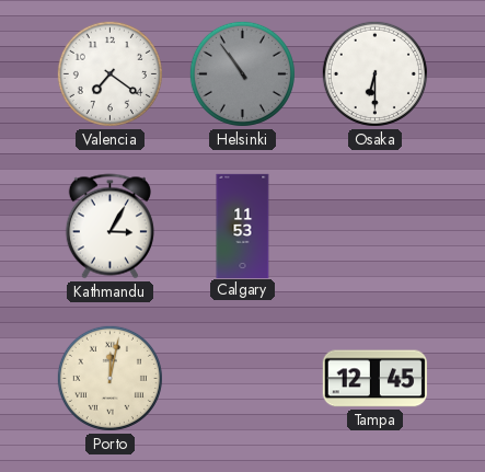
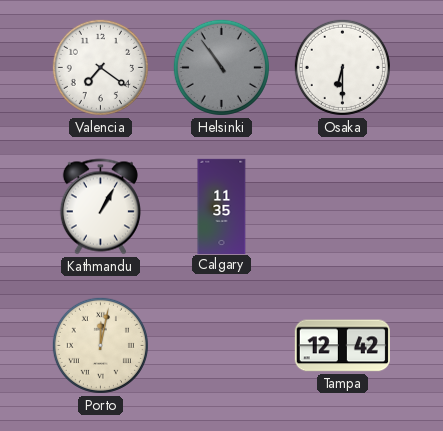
Kathmandu: 3:05 -> 1:05
Calgary: 11:53 -> 11:35
Tampa: 12:45 -> 12:42
